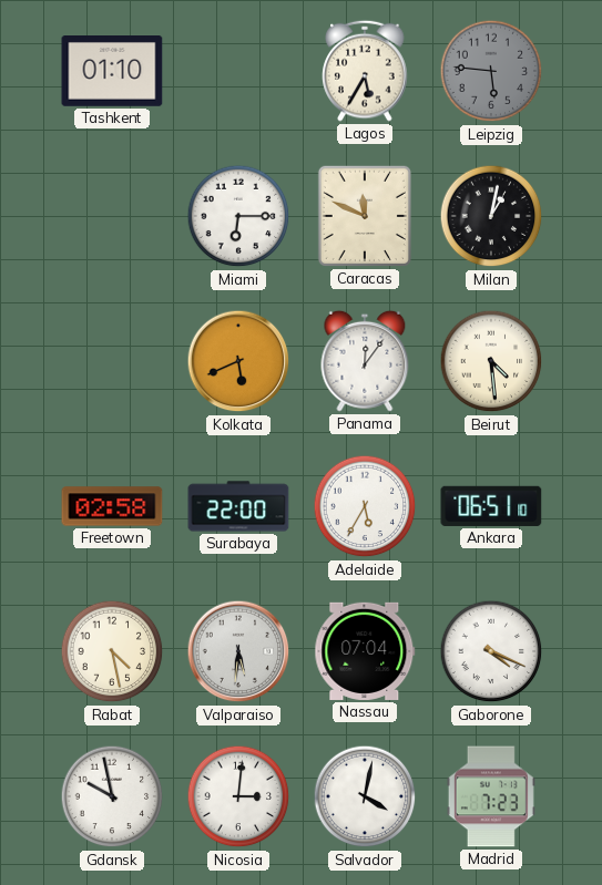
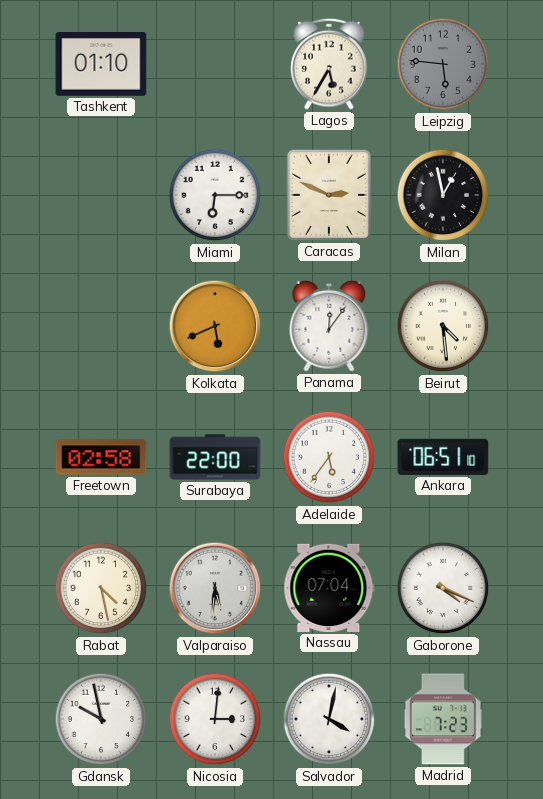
Caracas: 11:49 -> 2:49
Milan: 1:02 -> 12:58
Adelaide: 5:35 -> 5:36
